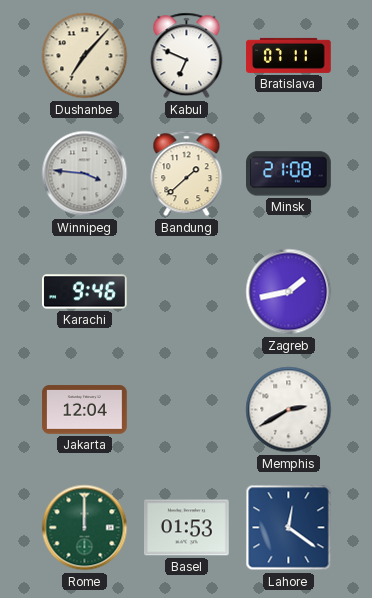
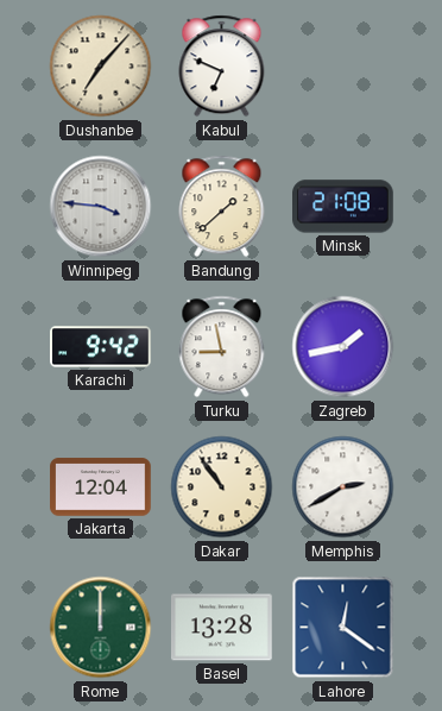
Bratislava: 07:11 -> none
Karachi: 9:46 -> 9:42
Turku: none -> 8:58
Dakar: none -> 10:54
Basel: 01:53 -> 13:28
